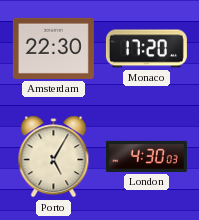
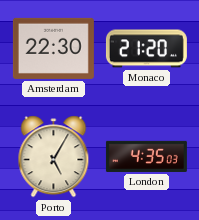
Monaco: 17:20 -> 21:20
London: 4:30 -> 4:35
